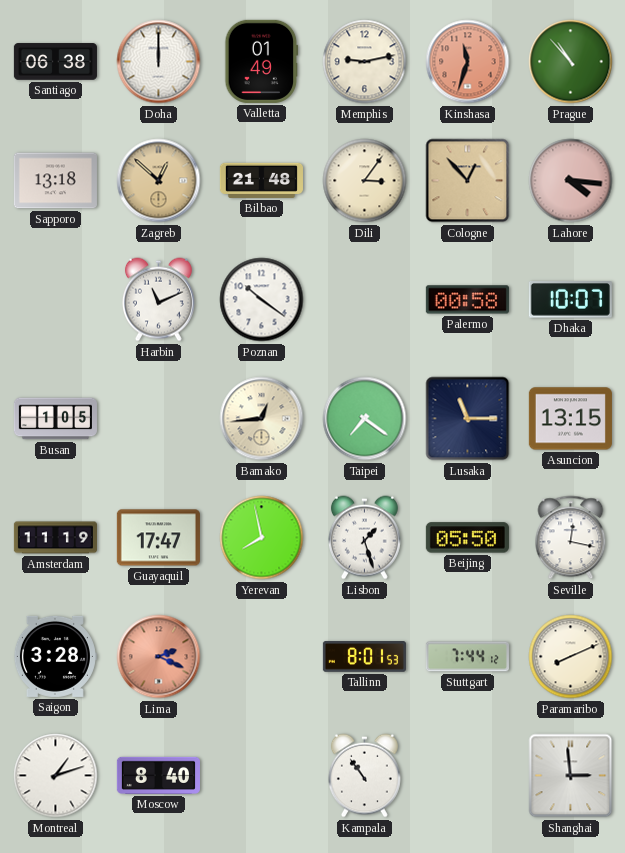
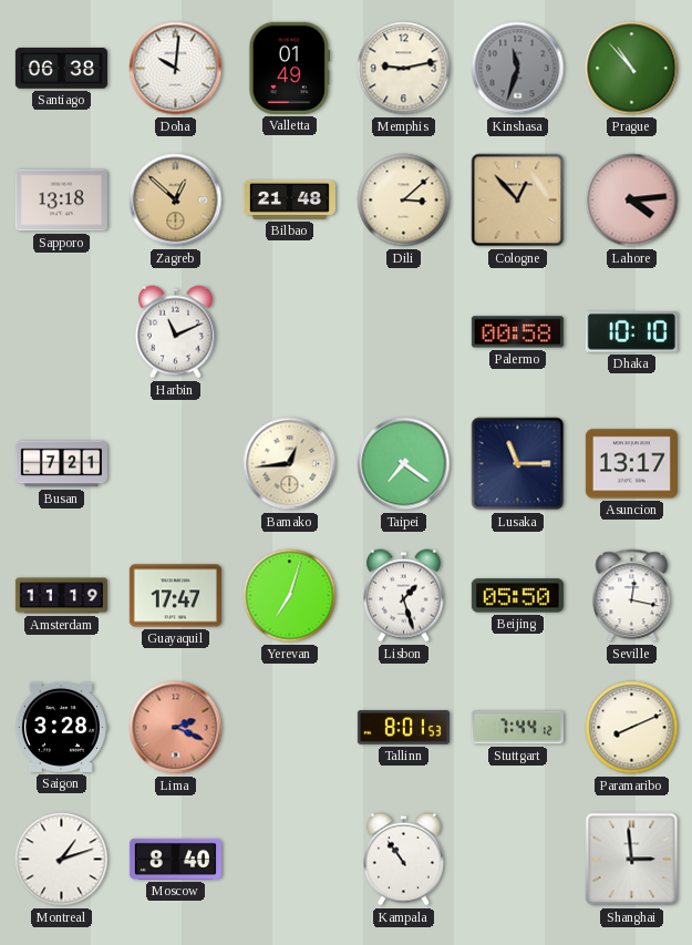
Doha: 12:00 -> 10:01
Kinshasa dial: salmon -> grey
Dili: 3:06 -> 3:08
Lahore: 4:16 -> 4:14
Poznan: 10:21 -> none
Dhaka: 10:07 -> 10:10
Busan: 1:05 -> 7:21
Asuncion: 13:15 -> 13:17
Yerevan: 7:58 -> 7:03
